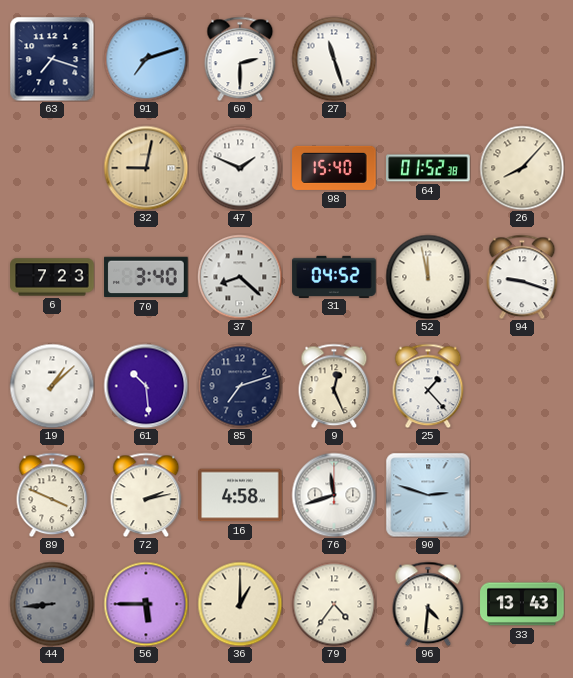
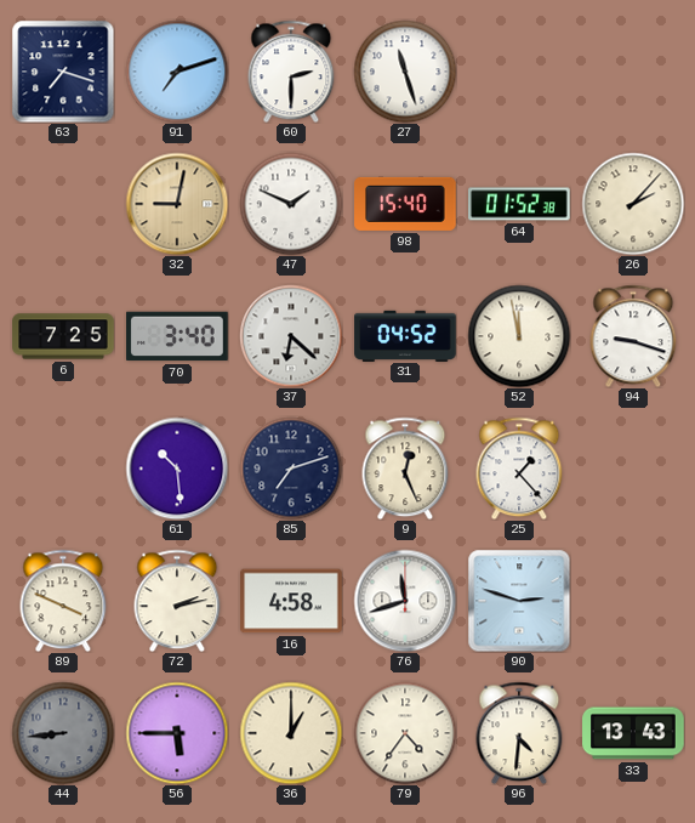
26: 8:07 -> 2:07
6: 7:23 -> 7:25
37: 8:22 -> 6:22
19: 1:08 -> none
